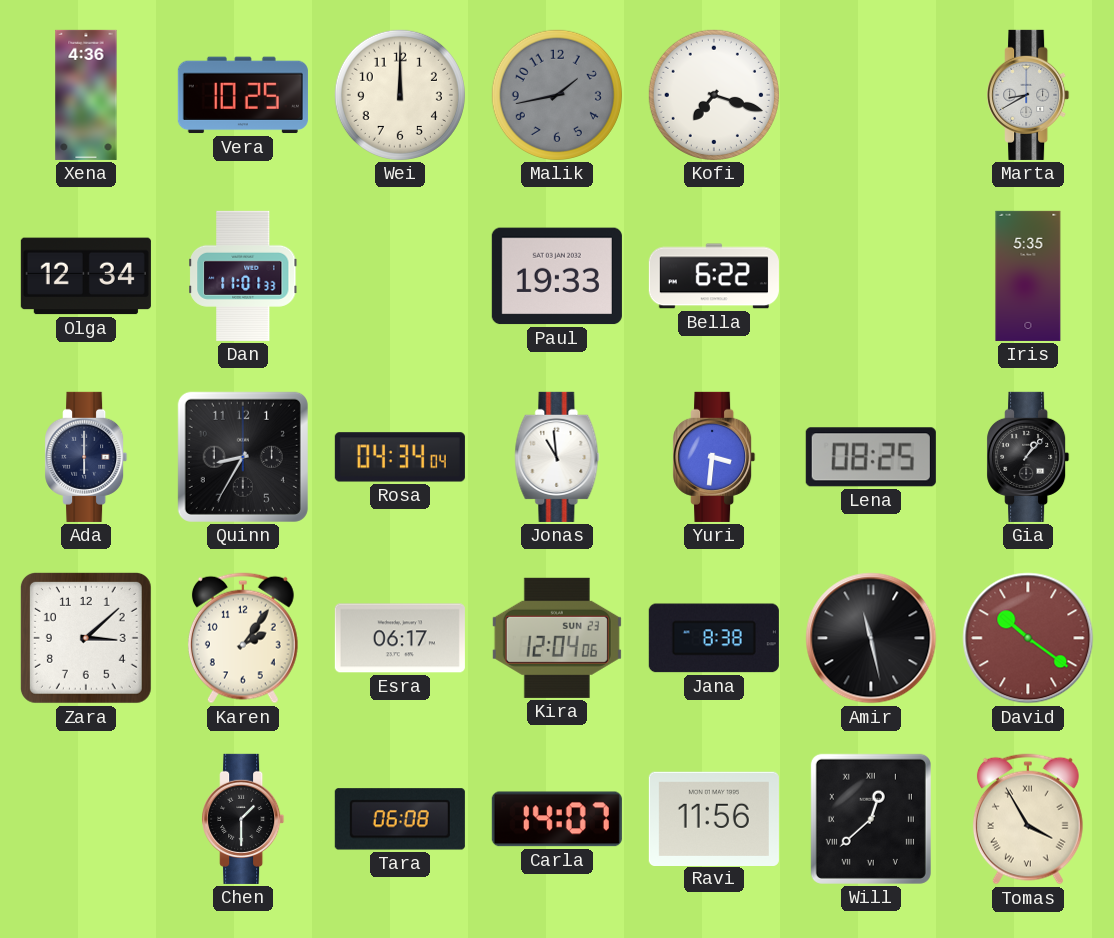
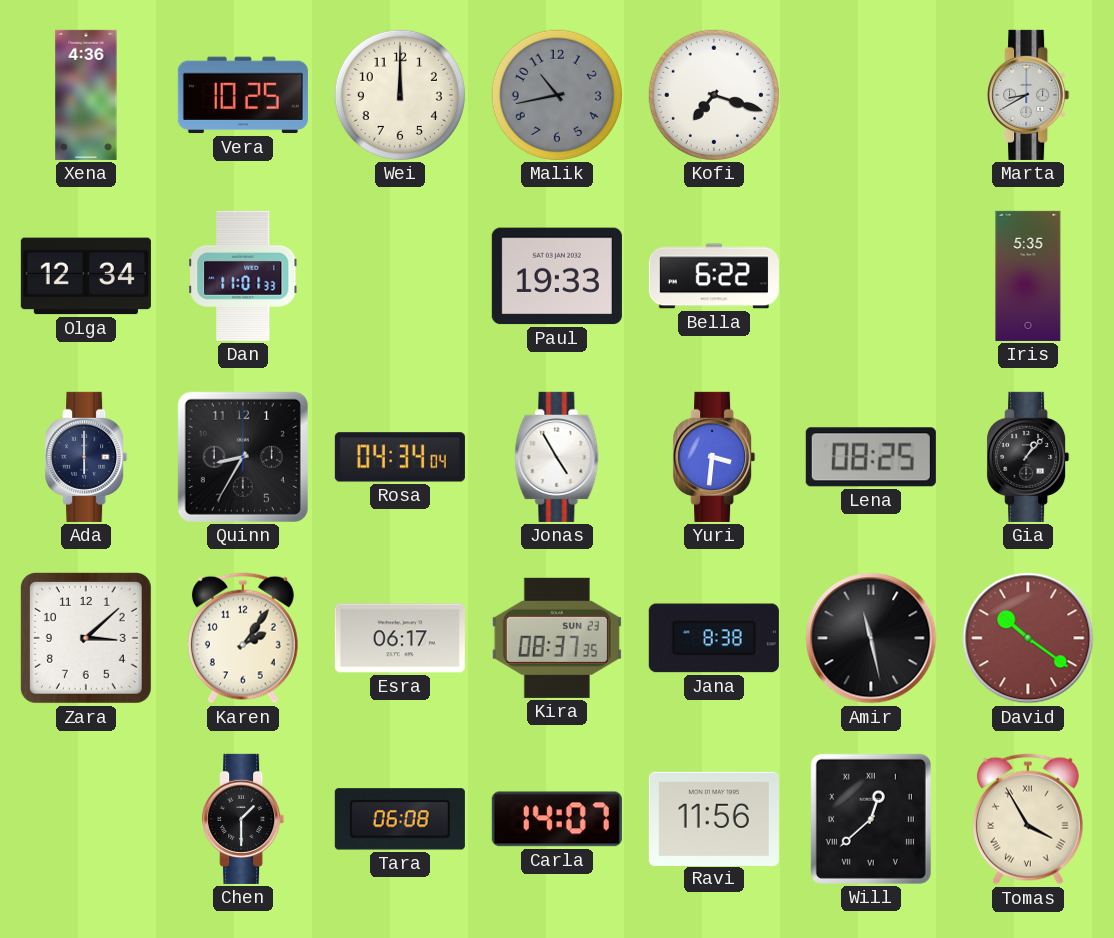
Malik: 1:43 -> 10:43
Jonas: 10:59 -> 4:55
Kira: 12:04 -> 08:37
